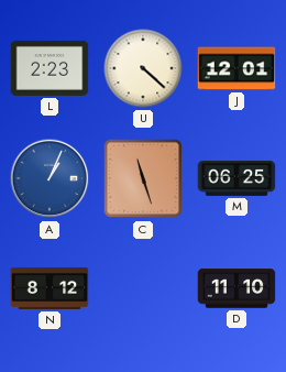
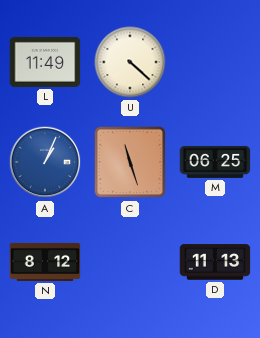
L: 2:23 -> 11:49
J: 12:01 -> none
D: 11:10 -> 11:13
